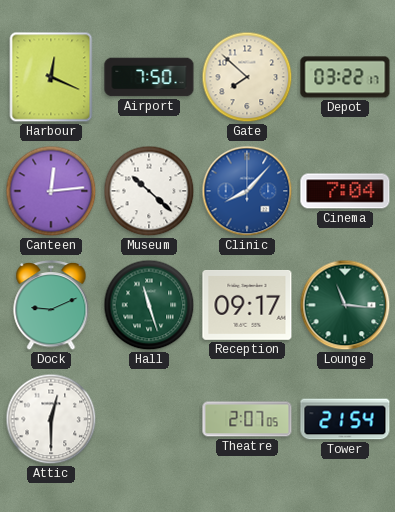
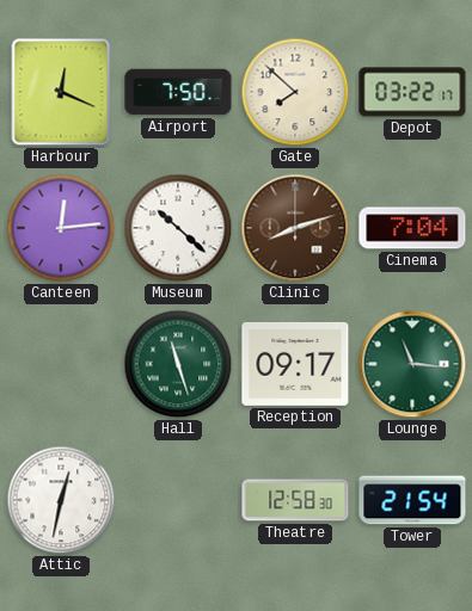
Clinic: 8:07 -> 8:12
Clinic dial: blue -> brown
Dock: 9:11 -> none
Attic: 12:30 -> 12:32
Theatre: 2:07 -> 12:58
